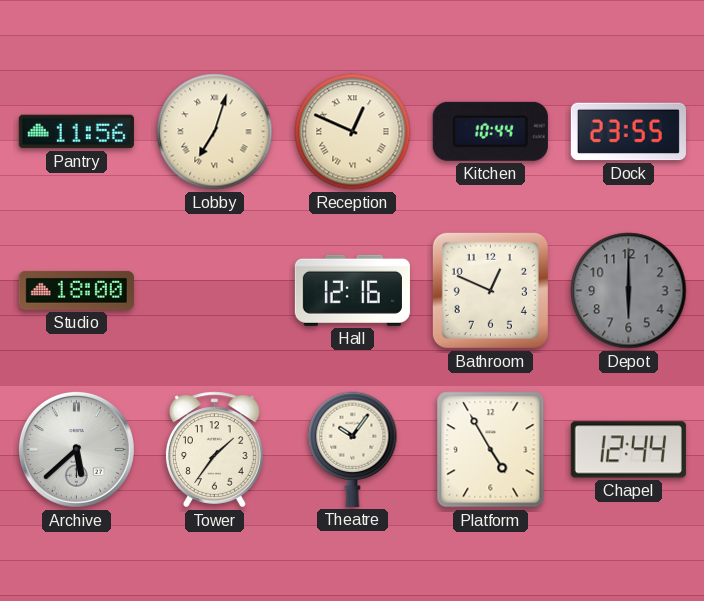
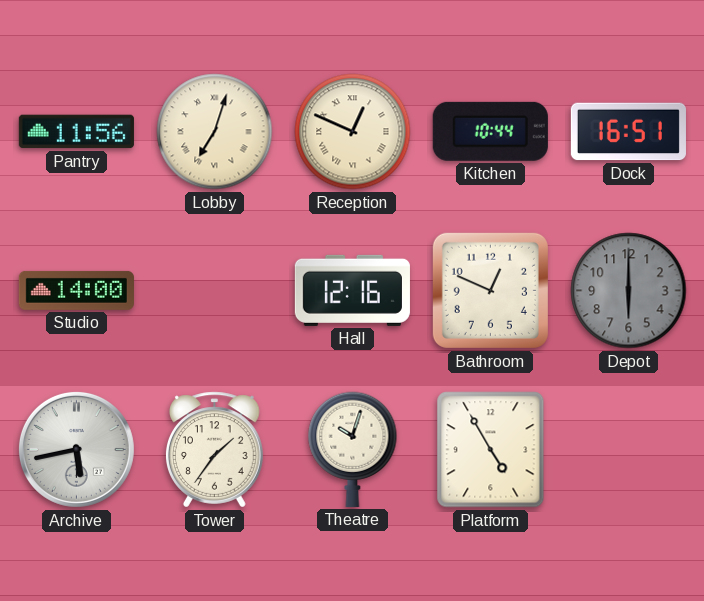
Dock: 23:55 -> 16:51
Studio: 18:00 -> 14:00
Archive: 5:38 -> 5:43
Theatre: 10:06 -> 10:03
Chapel: 12:44 -> none
